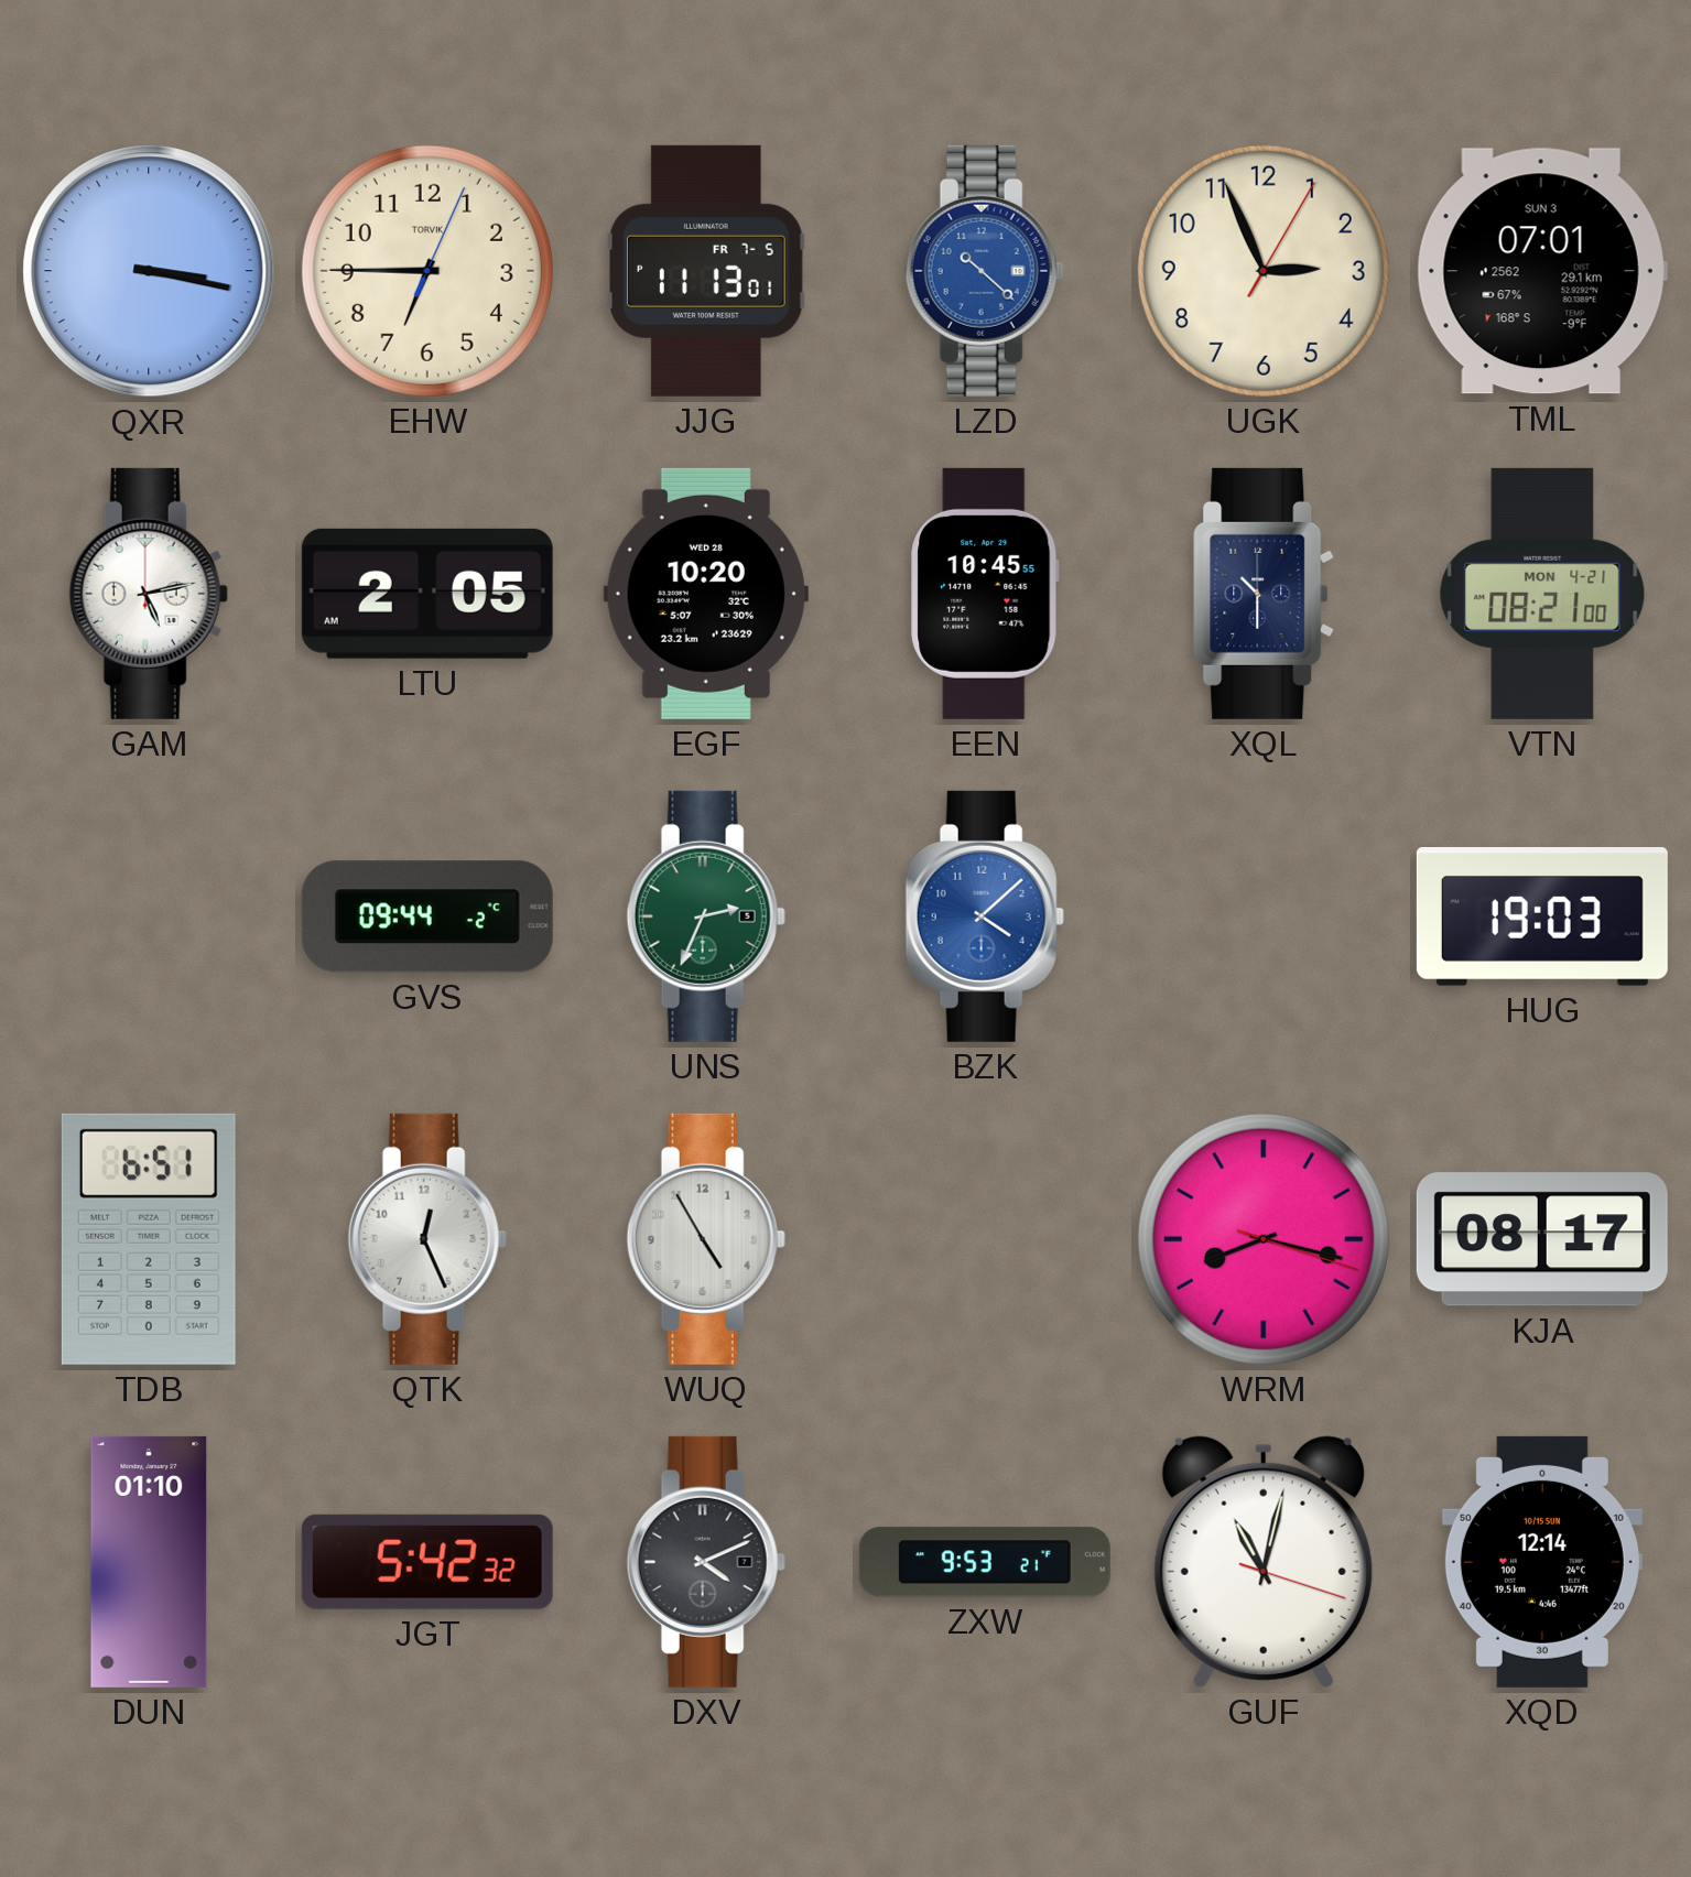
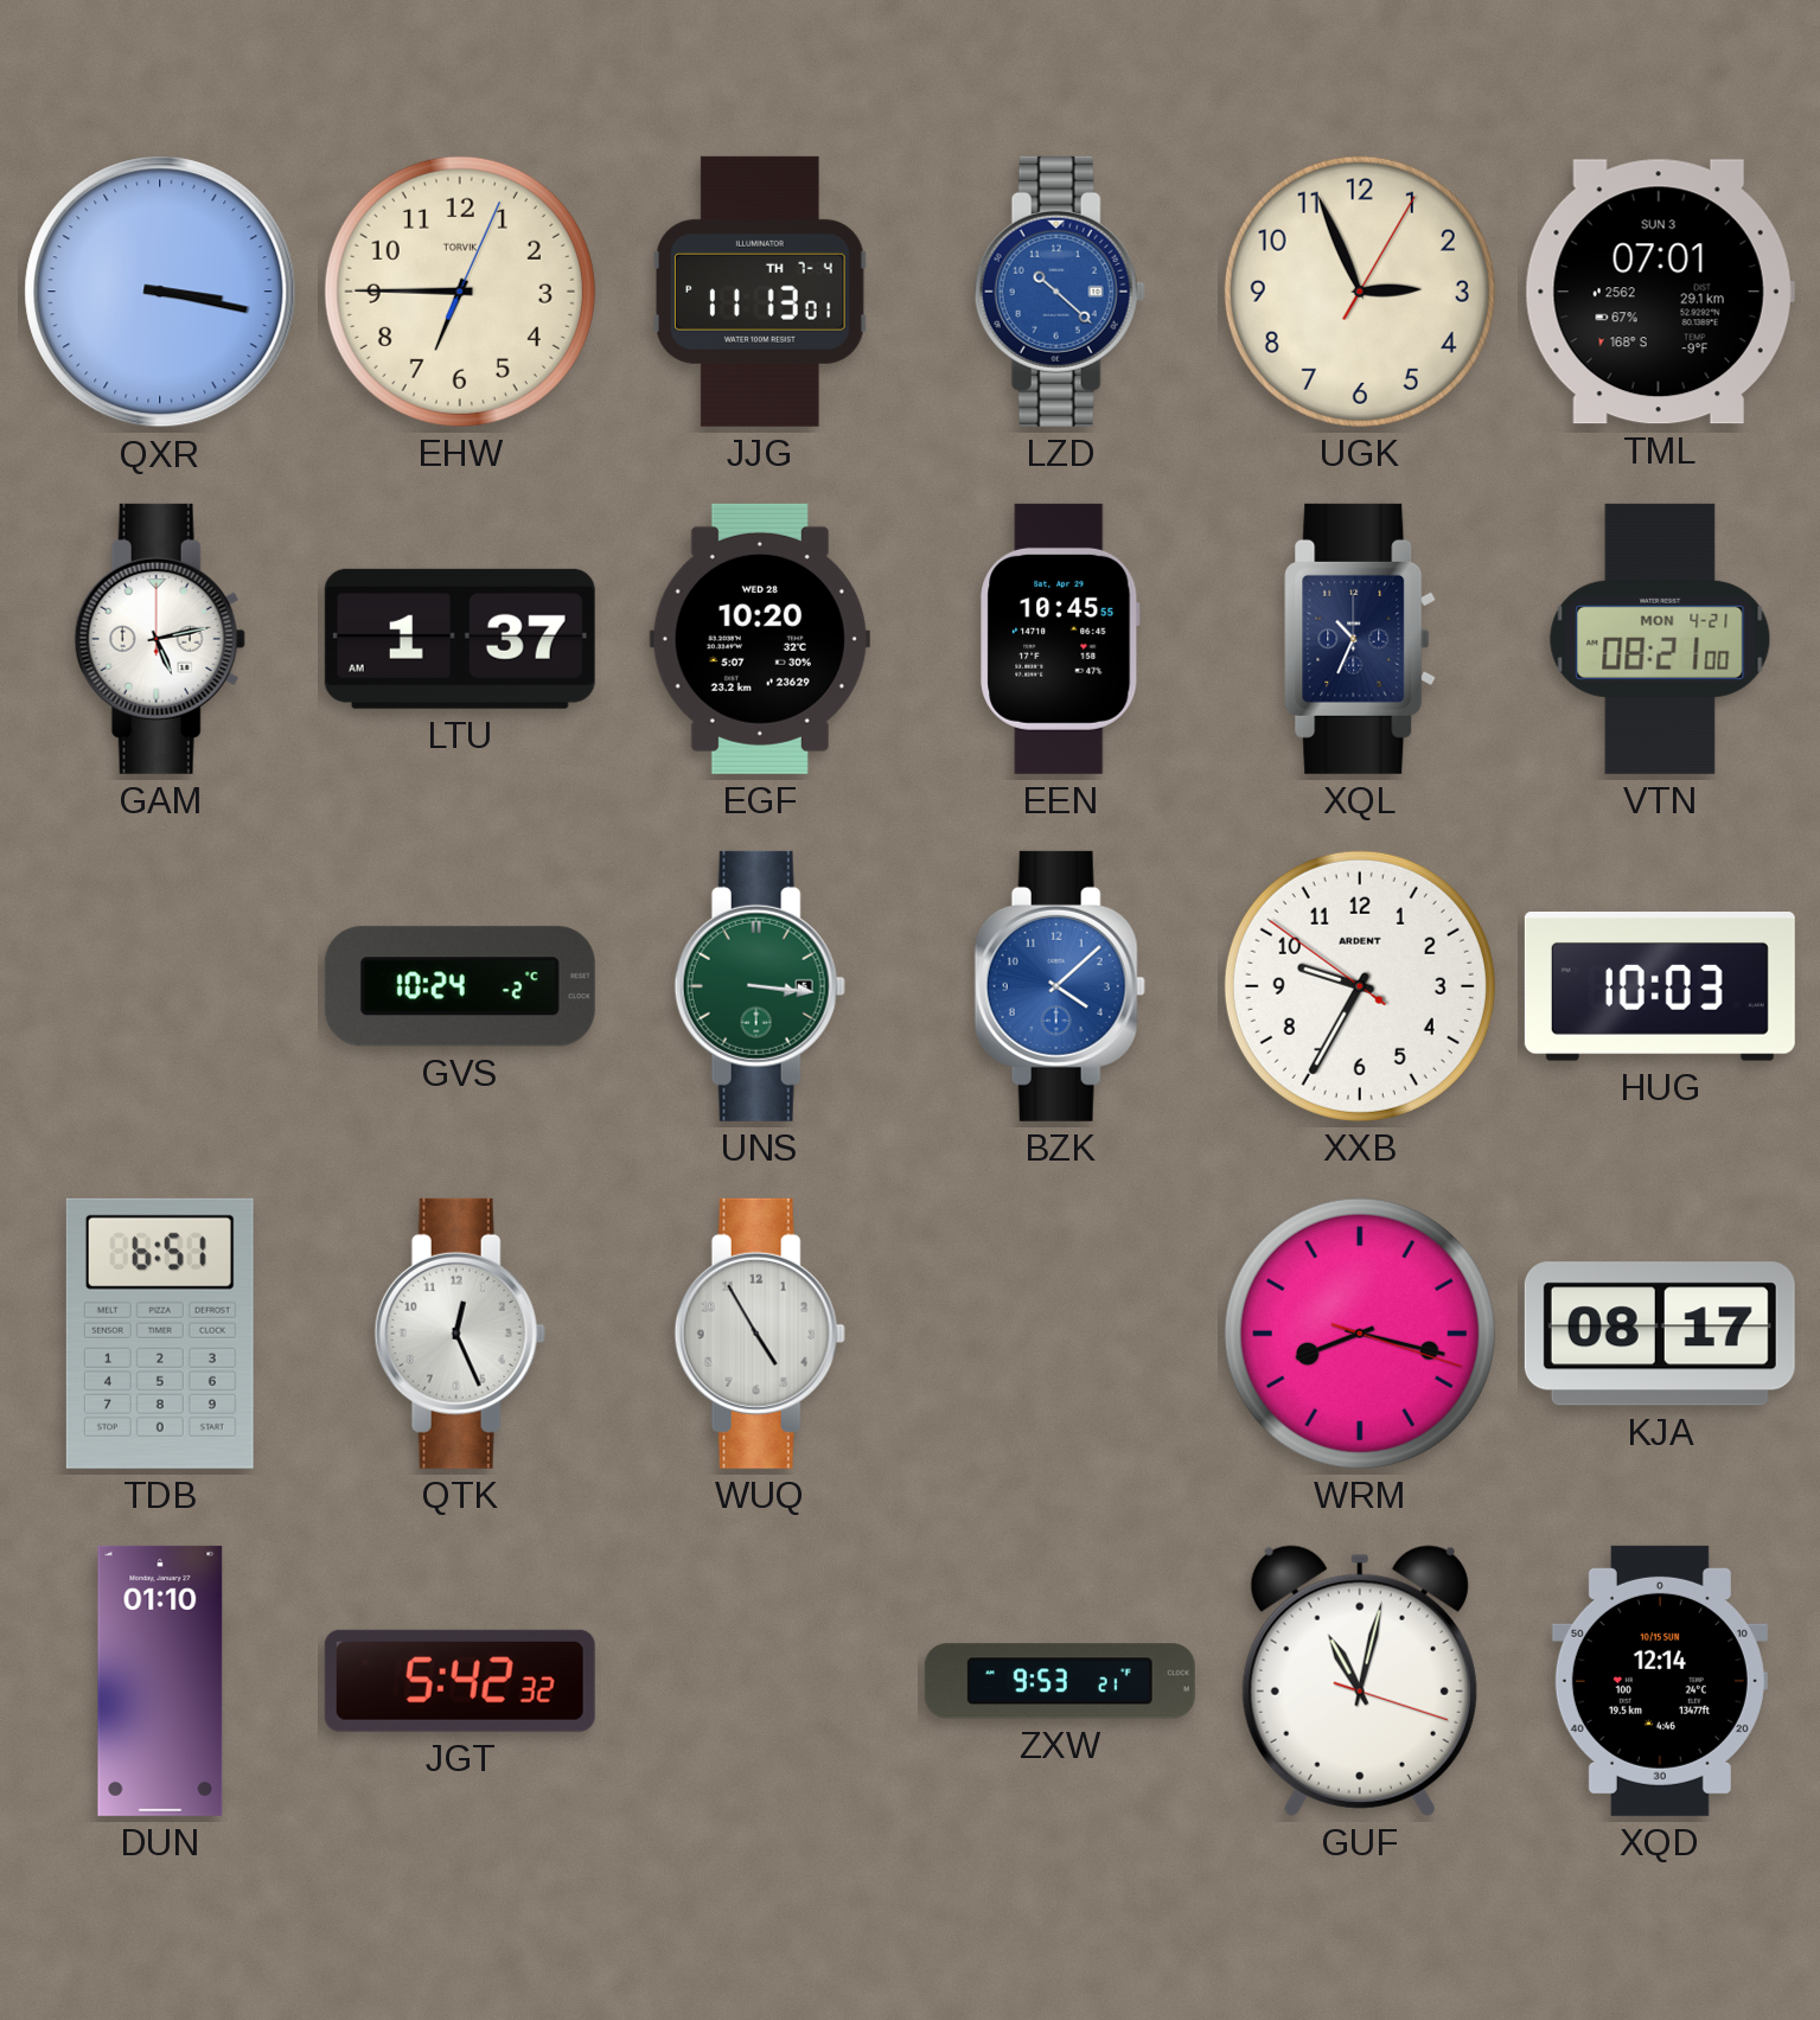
JJG date: FR 7-5 -> TH 7-4
LTU: 2:05 -> 1:37
XQL: 10:30 -> 10:34
GVS: 09:44 -> 10:24
UNS: 2:34 -> 3:16
XXB: none -> 9:34
HUG: 19:03 -> 10:03
DXV: 4:11 -> none
